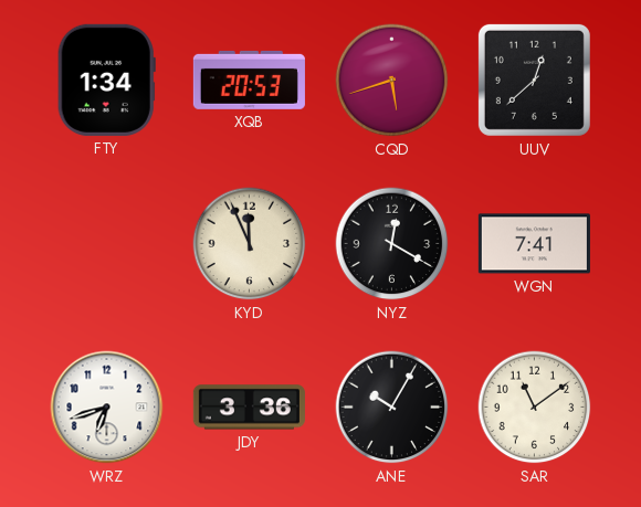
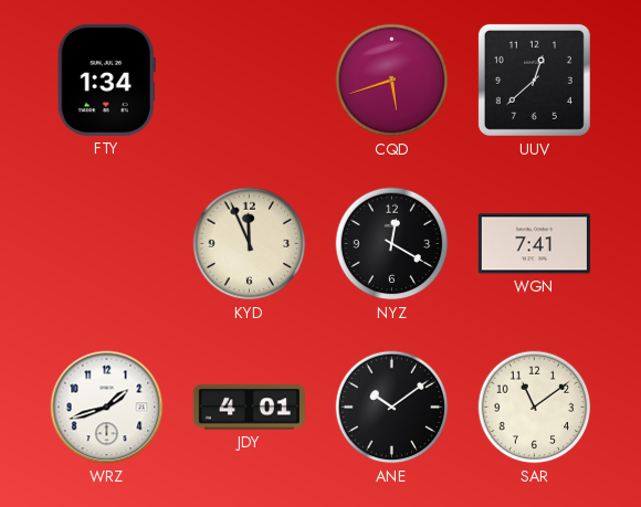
XQB: 20:53 -> none
WRZ: 6:42 -> 1:42
JDY: 3:36 -> 4:01
ANE: 10:05 -> 10:09
